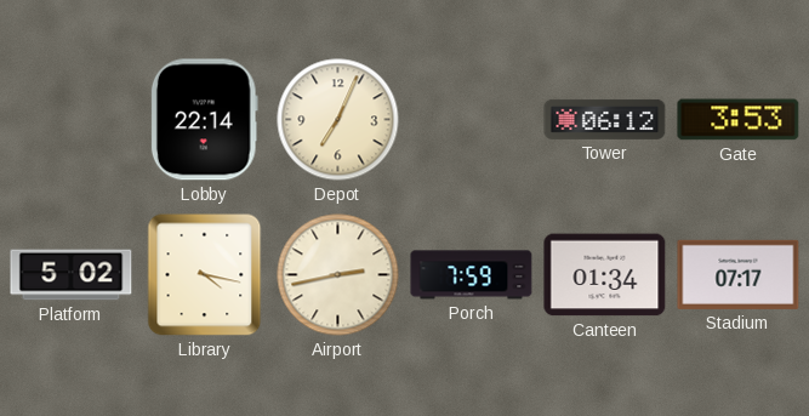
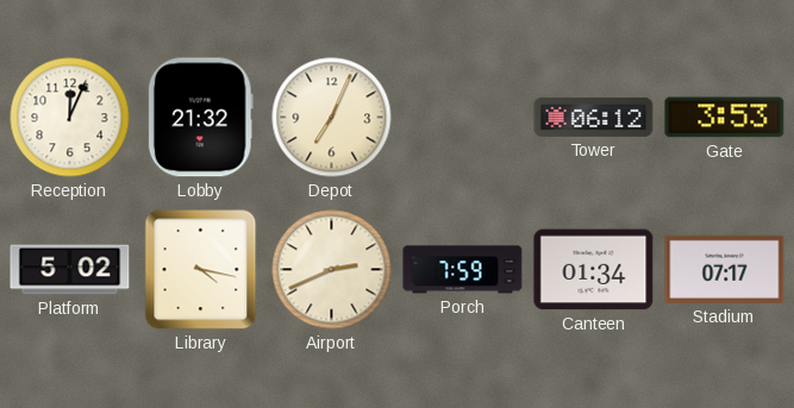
Reception: none -> 12:04
Lobby: 22:14 -> 21:32
Airport: 2:43 -> 2:41
